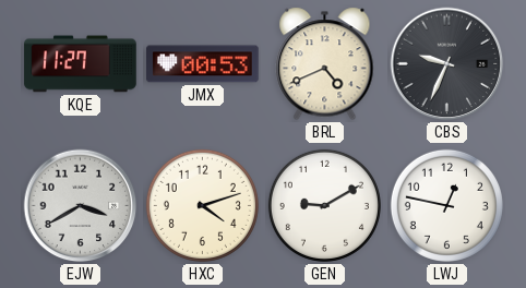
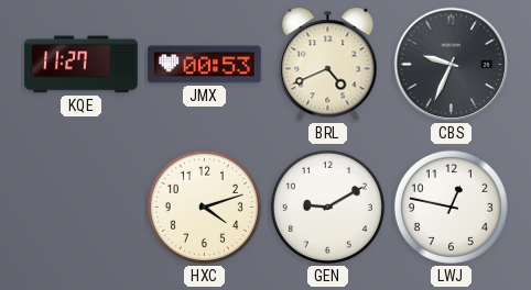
EJW: 3:40 -> none
